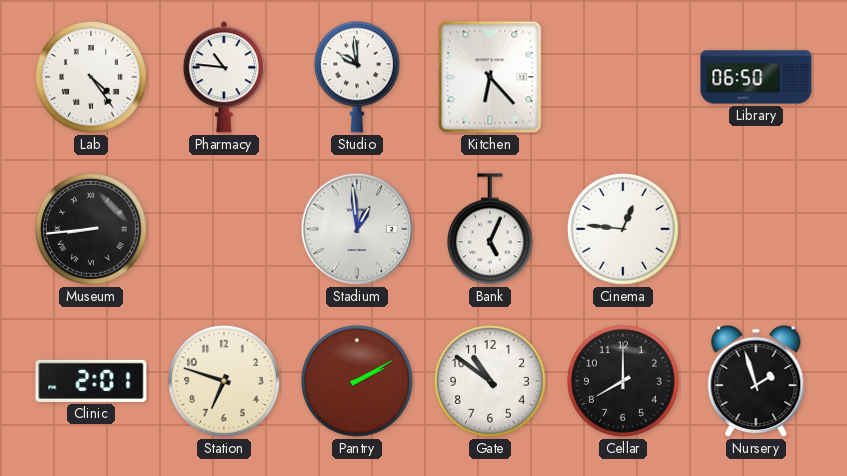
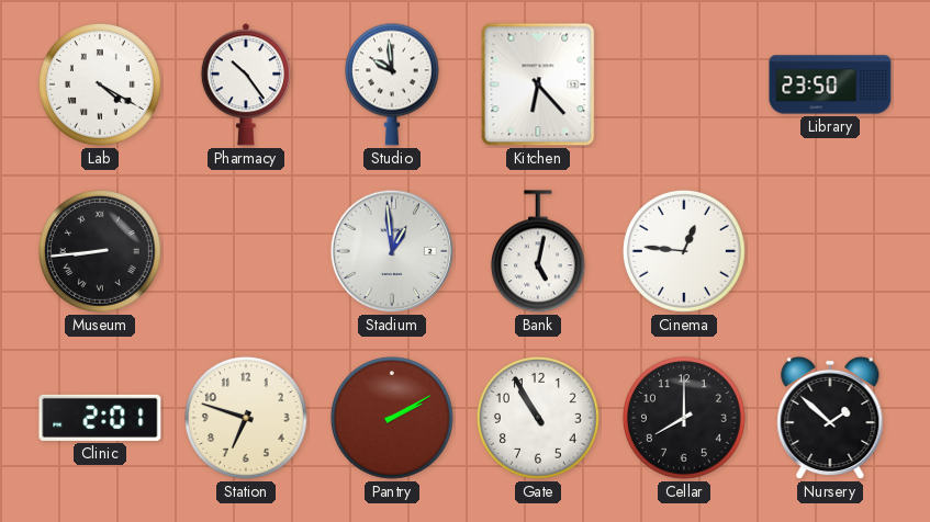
Lab: 4:24 -> 4:20
Pharmacy: 10:46 -> 10:24
Library: 06:50 -> 23:50
Bank: 5:04 -> 5:02
Gate: 10:51 -> 10:55
Nursery: 1:57 -> 1:52
